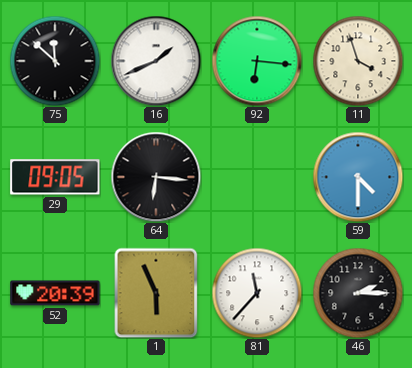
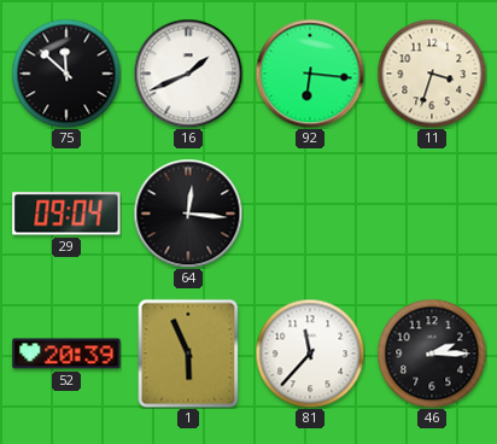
11: 3:57 -> 3:33
29: 09:05 -> 09:04
64: 6:16 -> 12:16
59: 4:30 -> none
